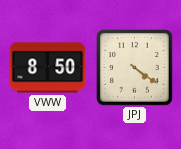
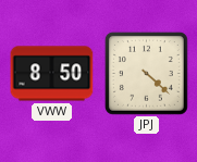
JPJ: 4:21 -> 4:22
